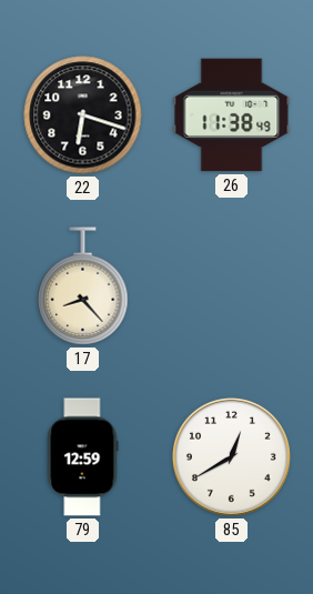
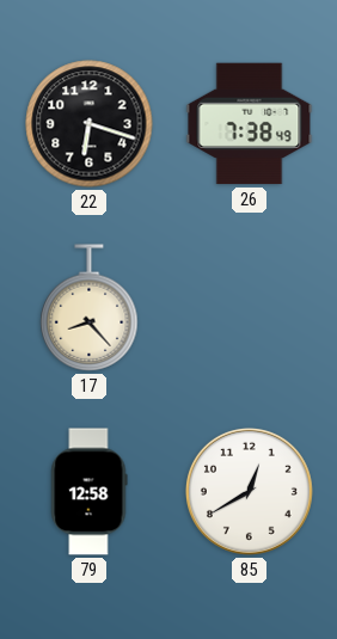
26: 11:38 -> 7:38
79: 12:59 -> 12:58
